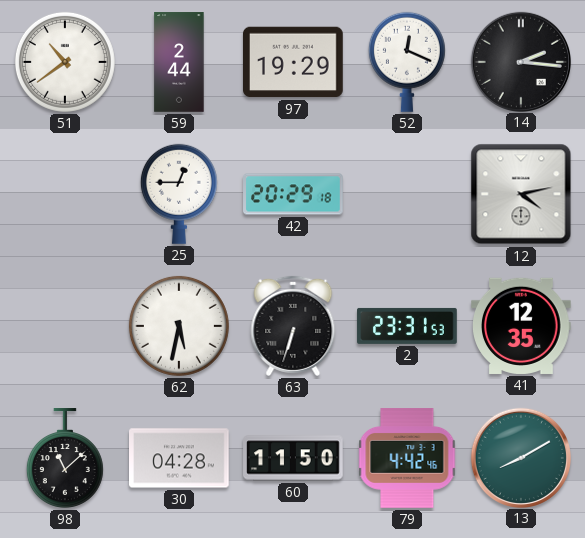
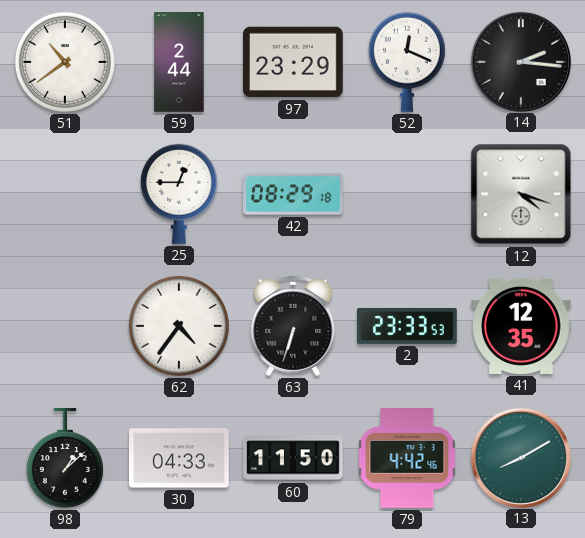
97: 19:29 -> 23:29
42: 20:29 -> 08:29
12: 4:13 -> 4:18
62: 5:32 -> 4:36
2: 23:31 -> 23:33
98: 11:08 -> 1:08
30: 04:28 -> 04:33
